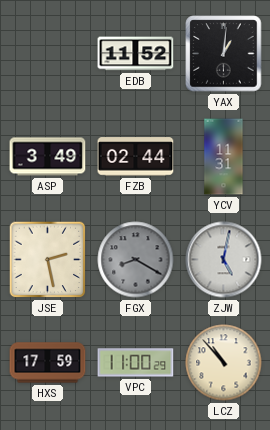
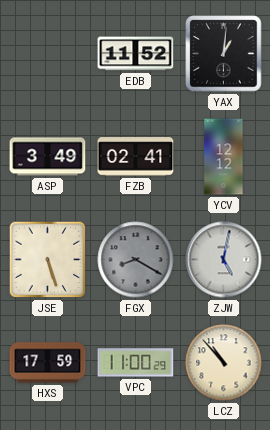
FZB: 02:44 -> 02:41
YCV: 11:31 -> 12:12
JSE: 2:28 -> 5:27
